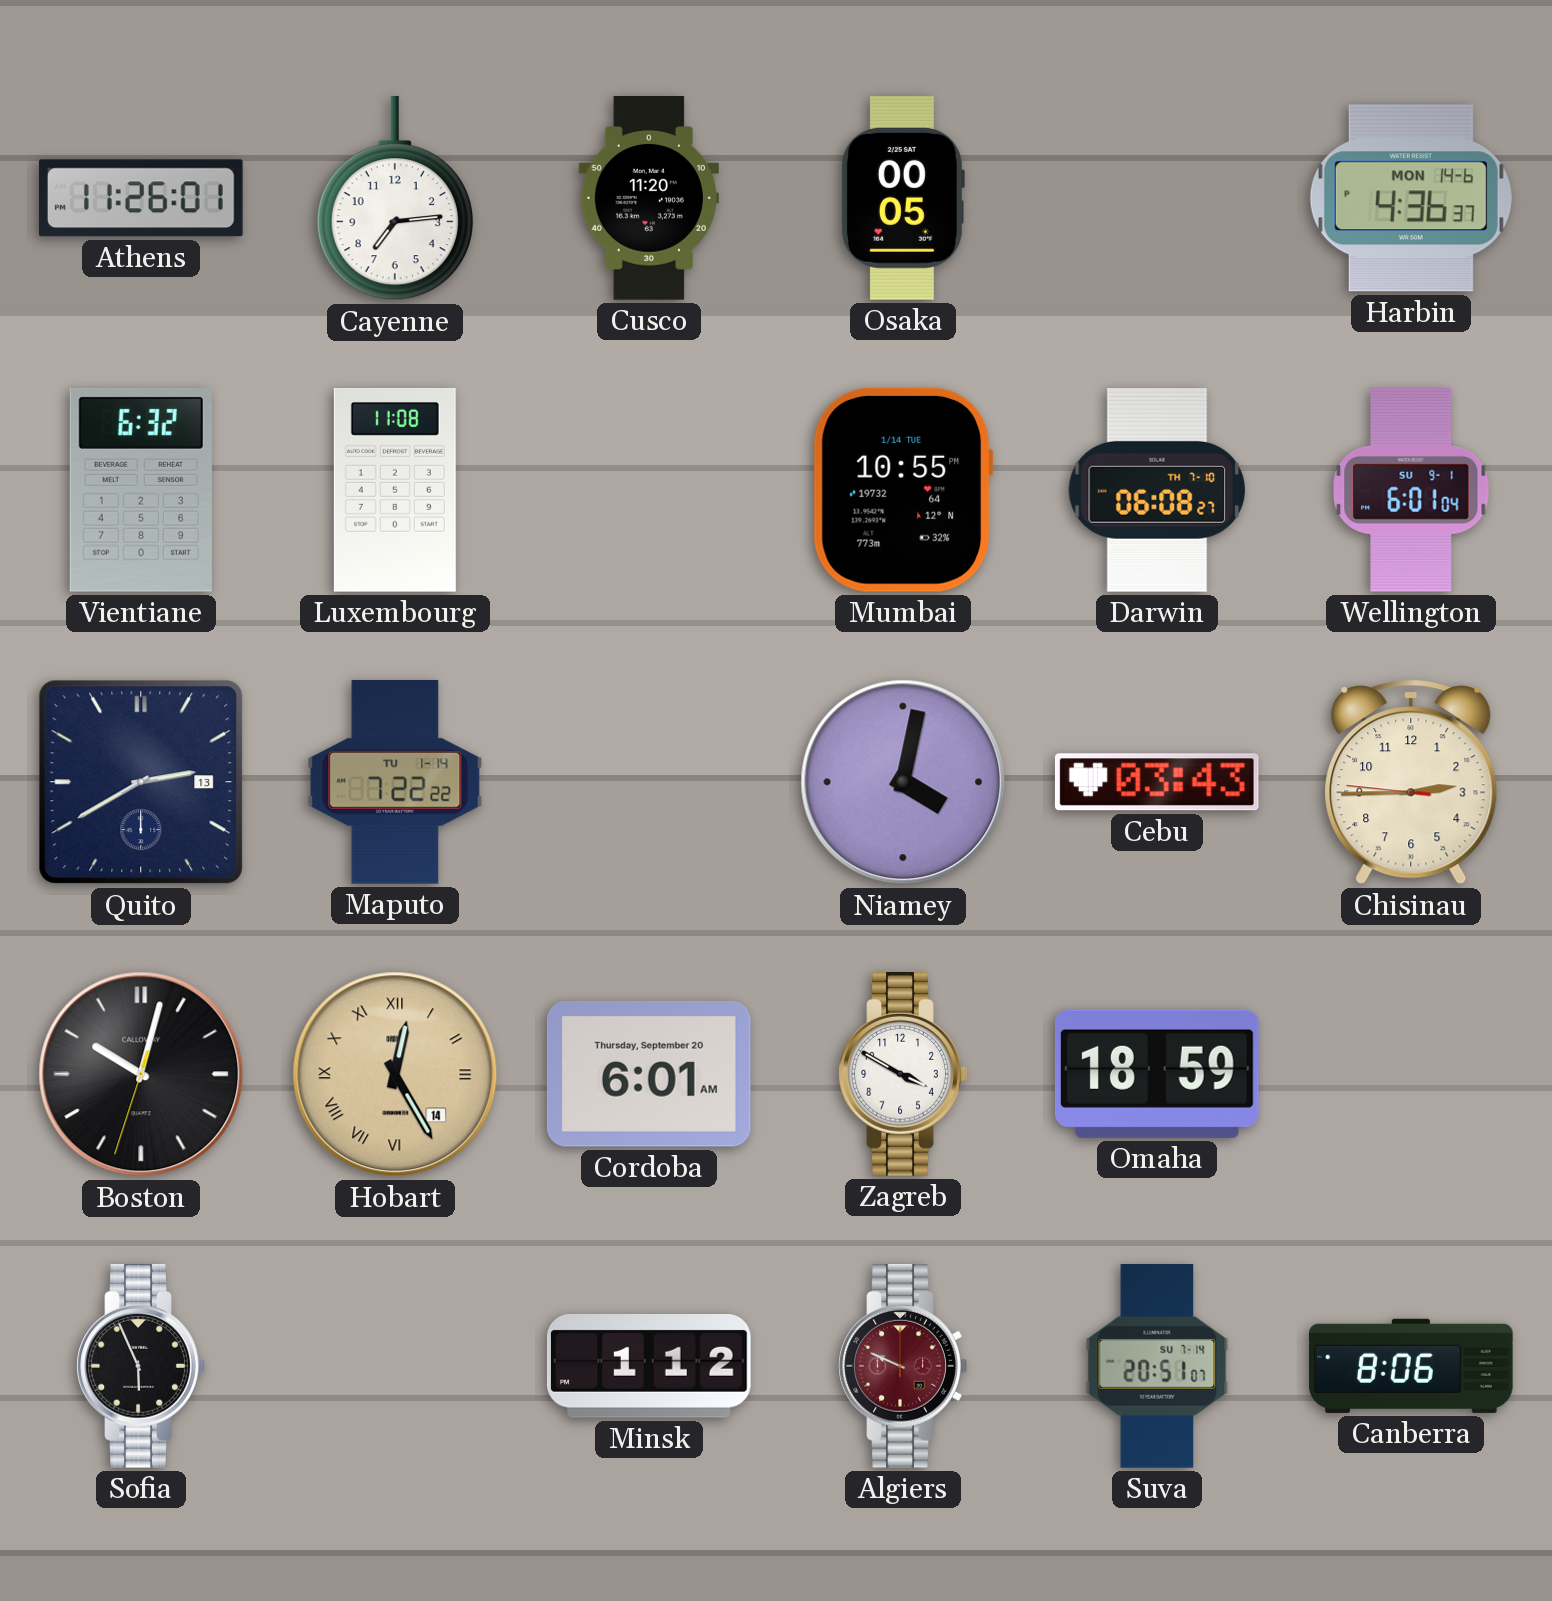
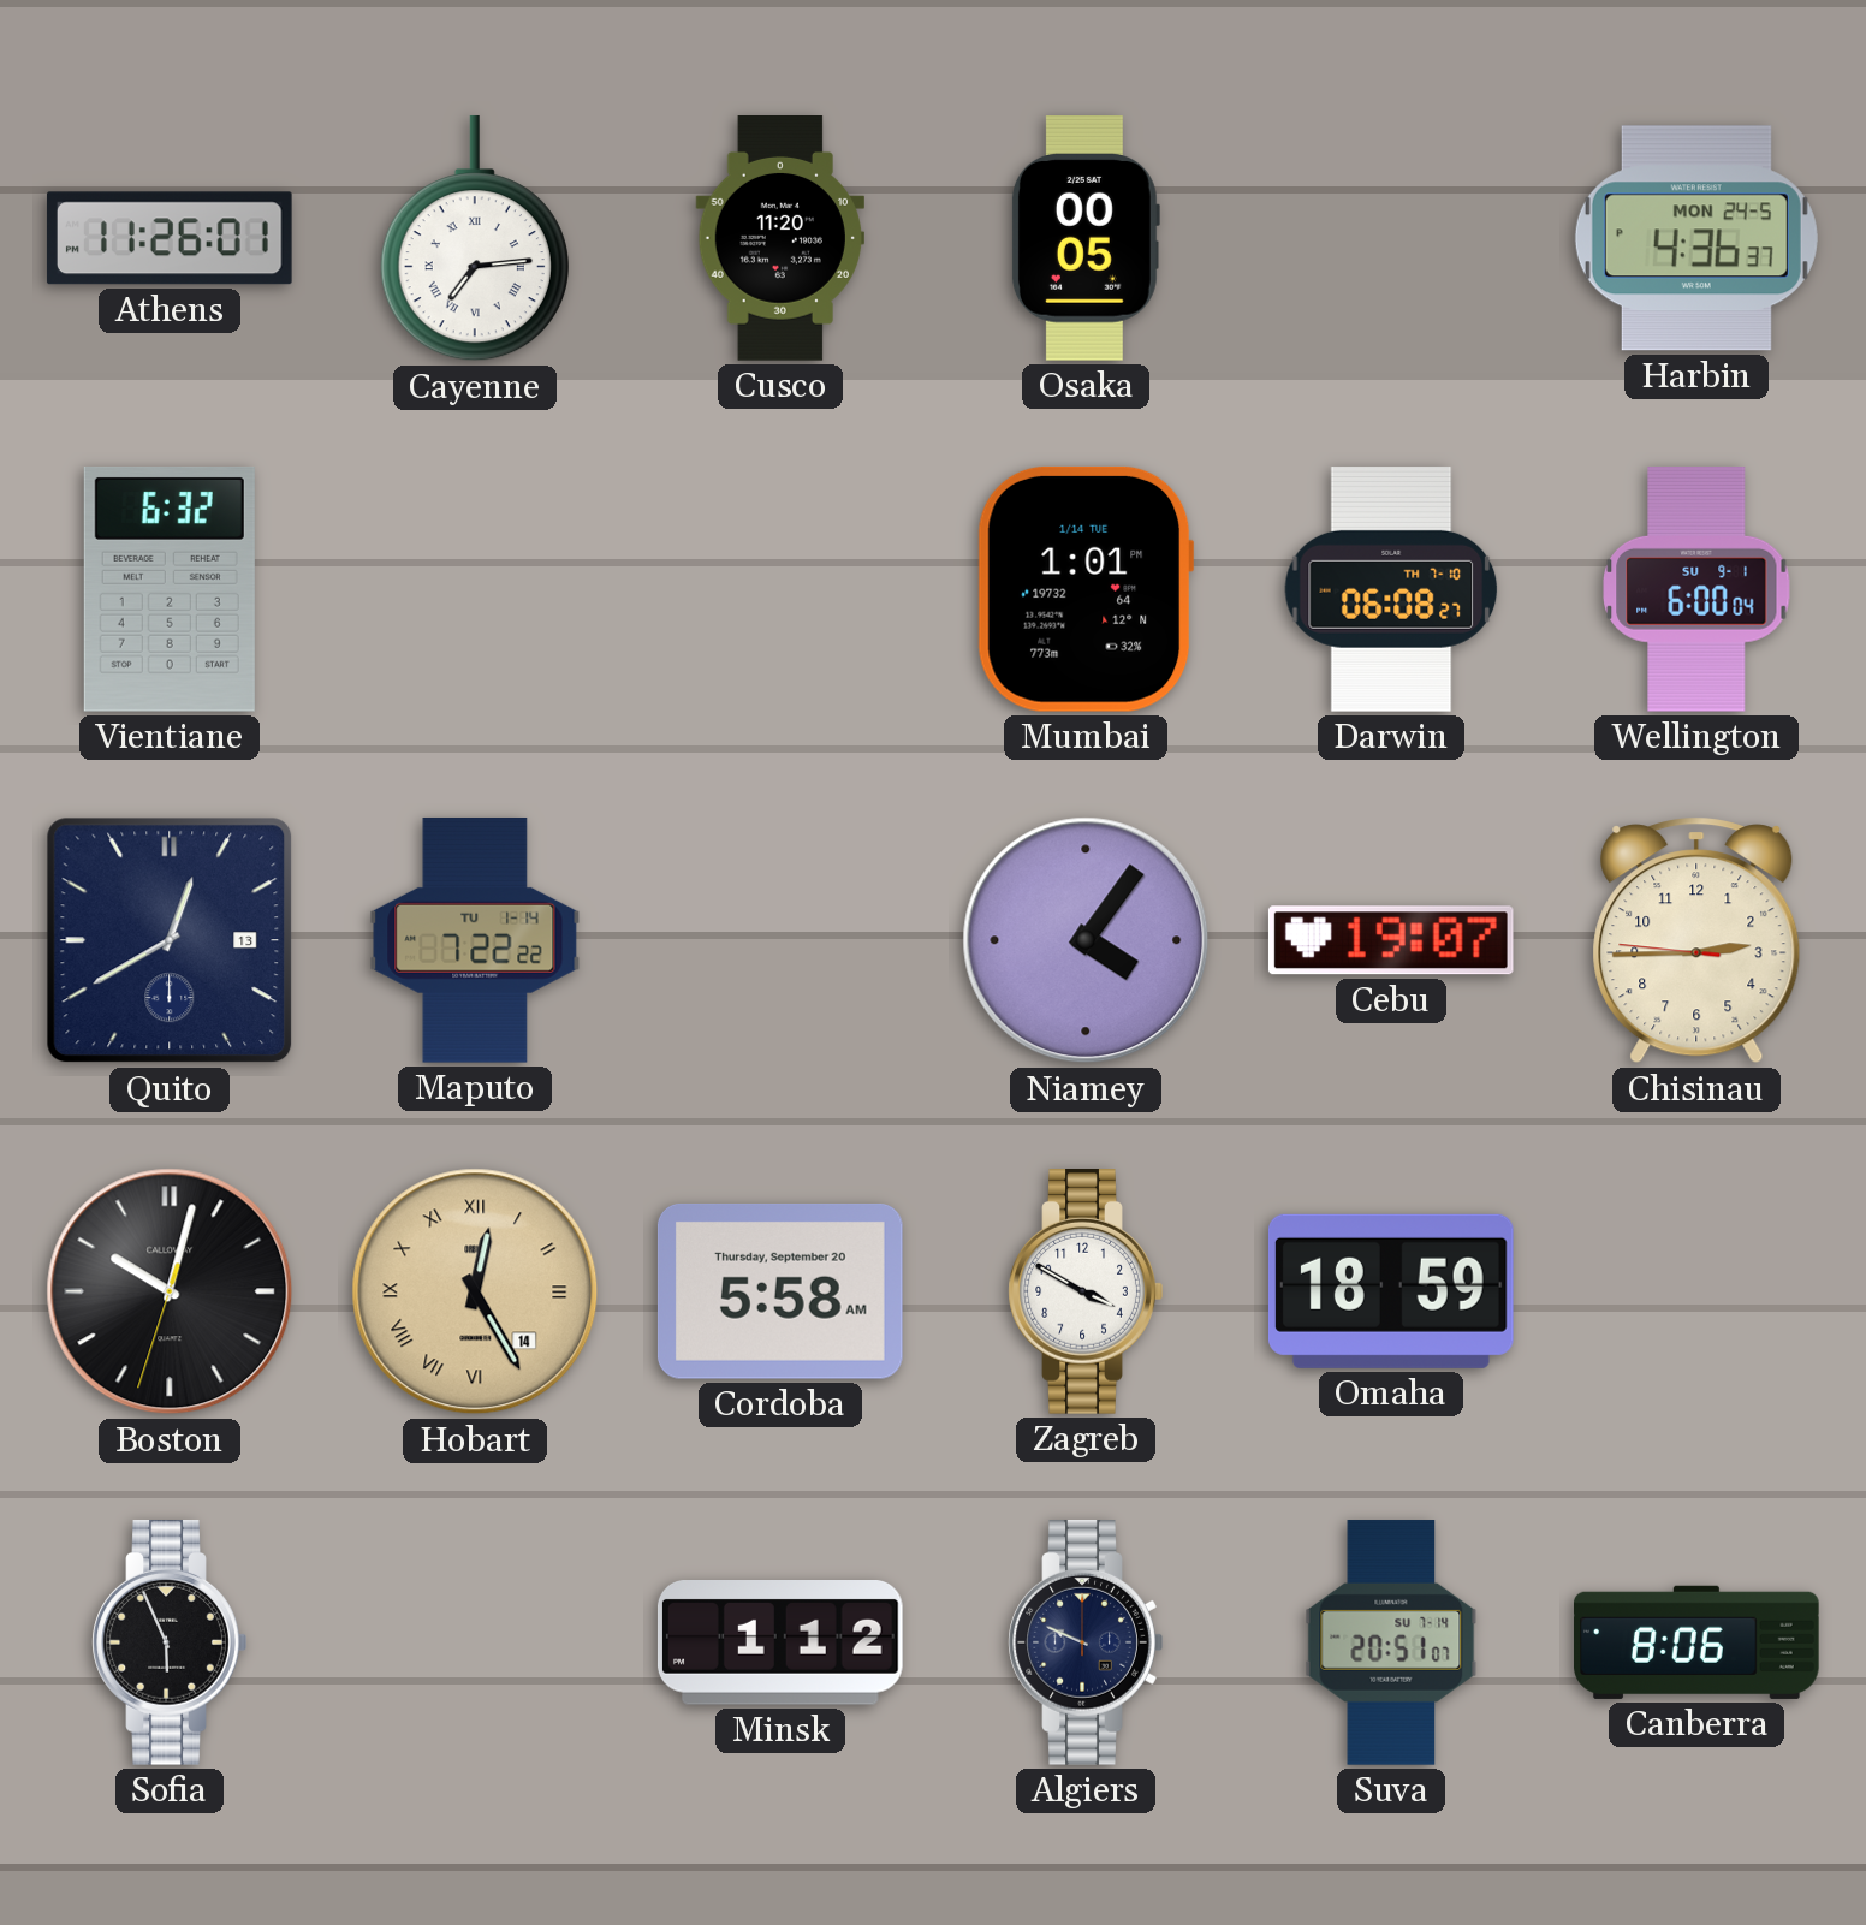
Cayenne numerals: Arabic -> Roman
Harbin date: MON 14-6 -> MON 24-5
Luxembourg: 11:08 -> none
Mumbai: 10:55 -> 1:01
Wellington: 6:01 -> 6:00
Quito: 2:40 -> 12:40
Niamey: 4:02 -> 4:06
Cebu: 03:43 -> 19:07
Cordoba: 6:01 -> 5:58
Algiers dial: burgundy -> navy
